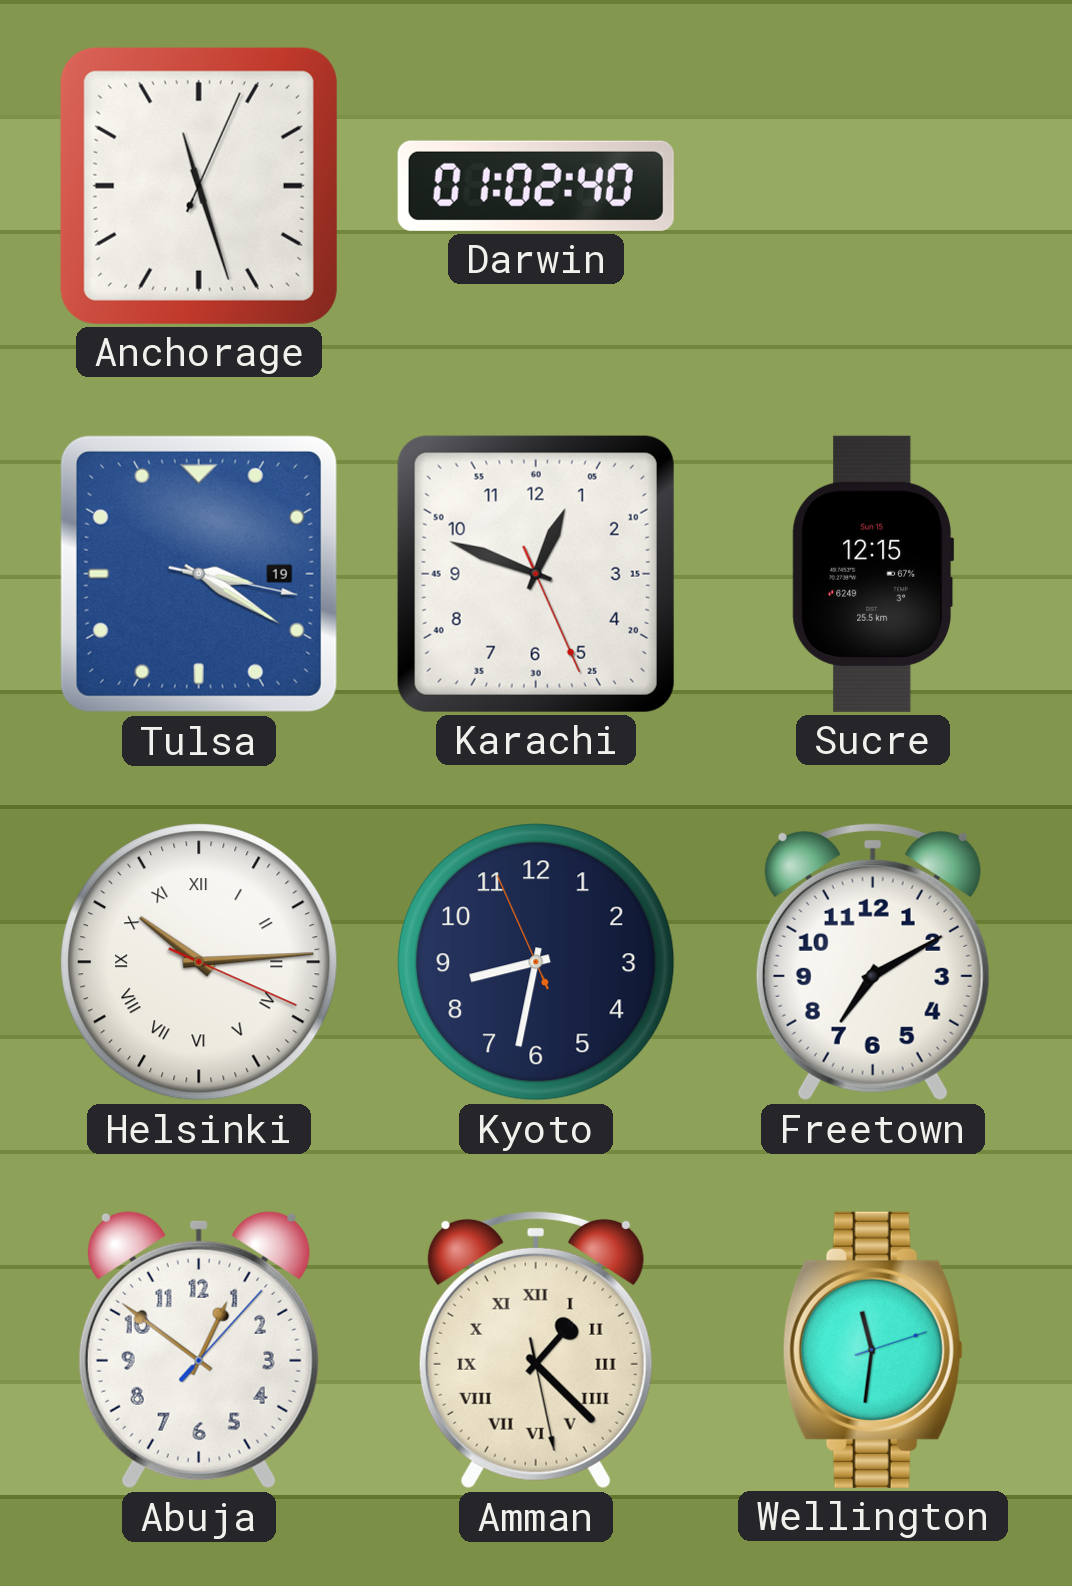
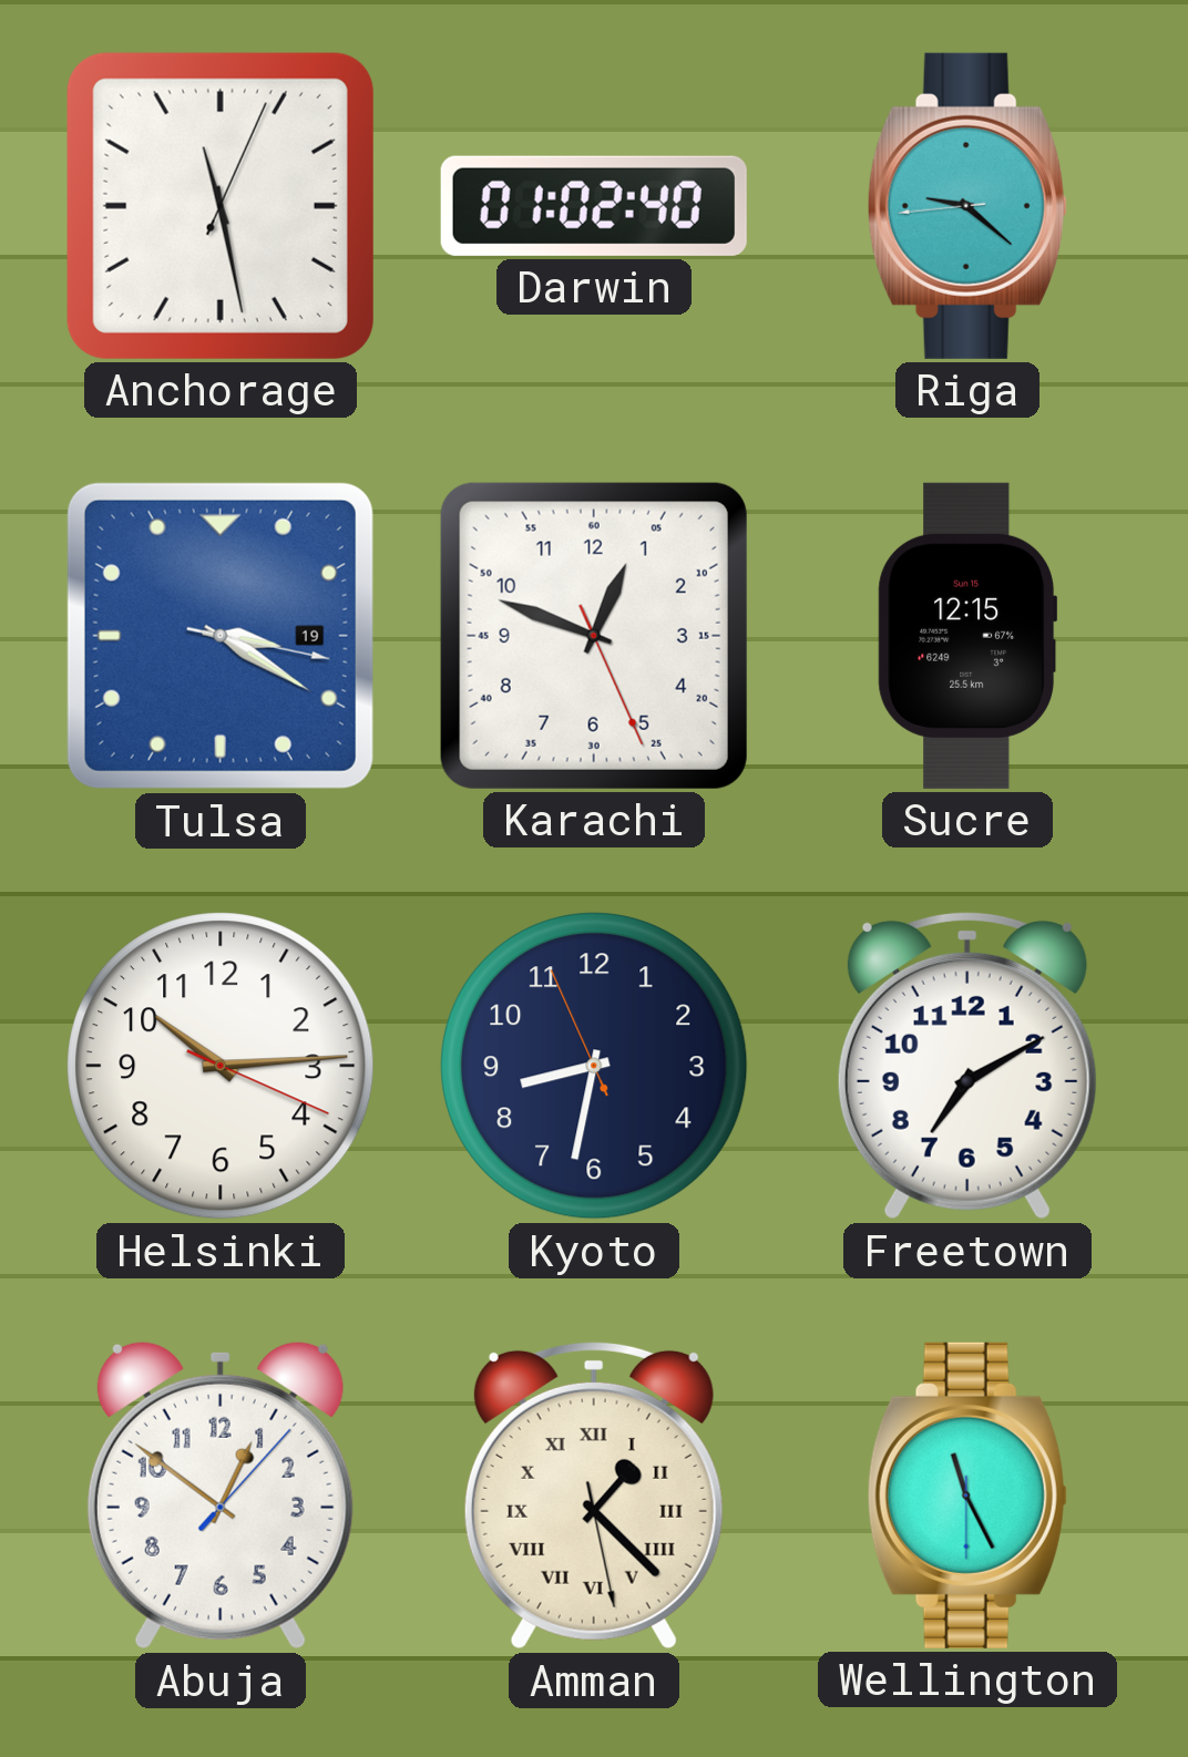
Anchorage: 11:27 -> 11:28
Riga: none -> 9:21
Helsinki numerals: Roman -> Arabic
Wellington: 11:31 -> 11:25
